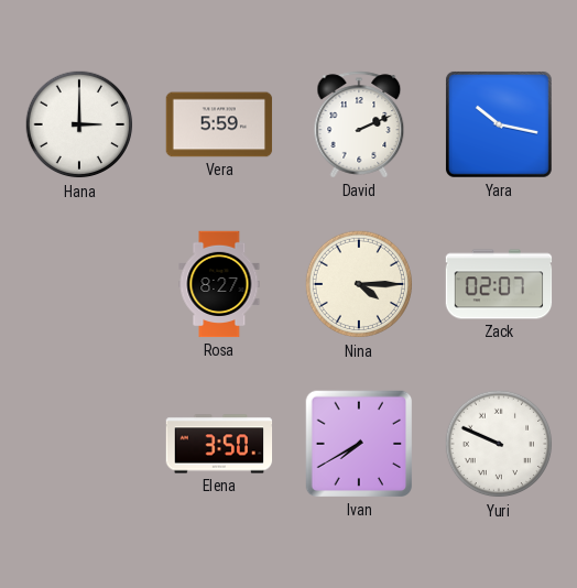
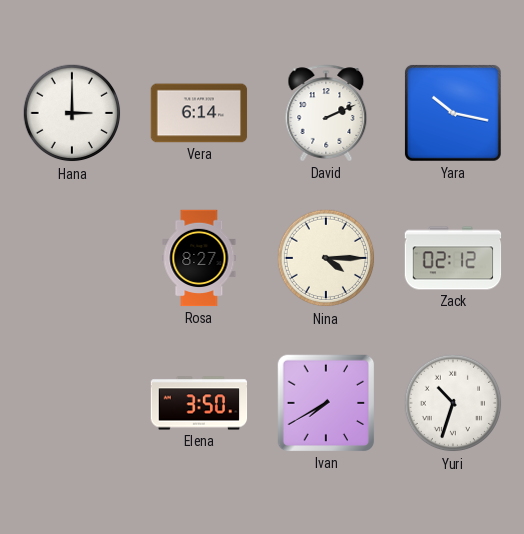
Vera: 5:59 -> 6:14
Zack: 02:07 -> 02:12
Yuri: 9:49 -> 10:33
